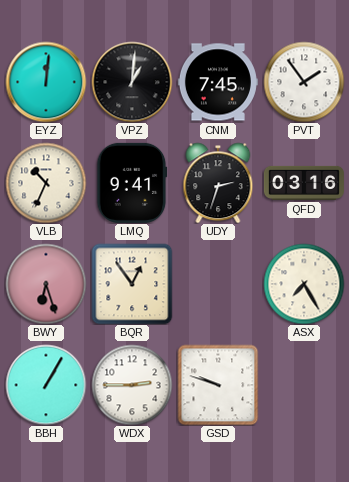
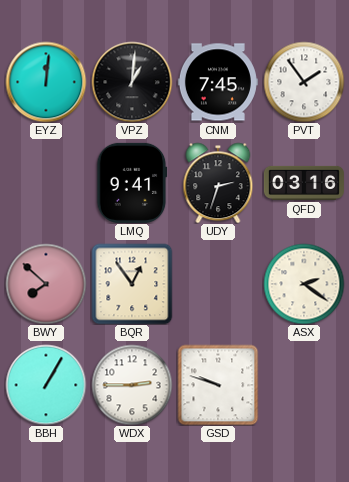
VLB: 10:34 -> none
BWY: 6:27 -> 7:52
ASX: 7:25 -> 2:21
